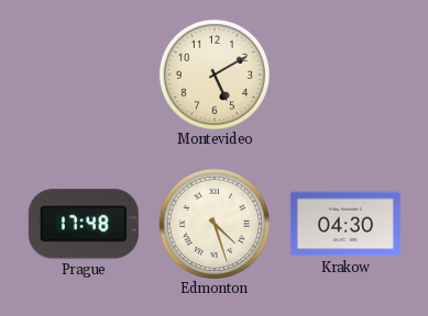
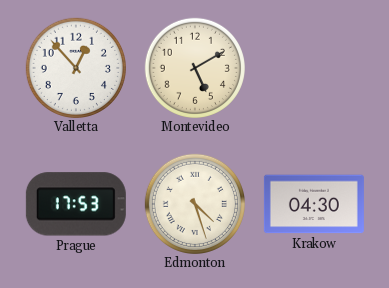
Valletta: none -> 12:53
Prague: 17:48 -> 17:53
